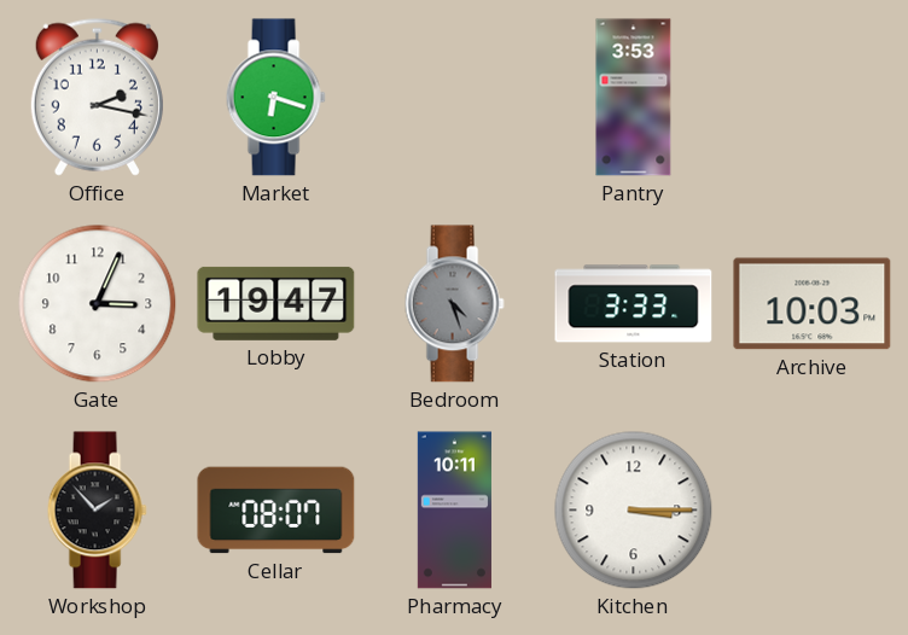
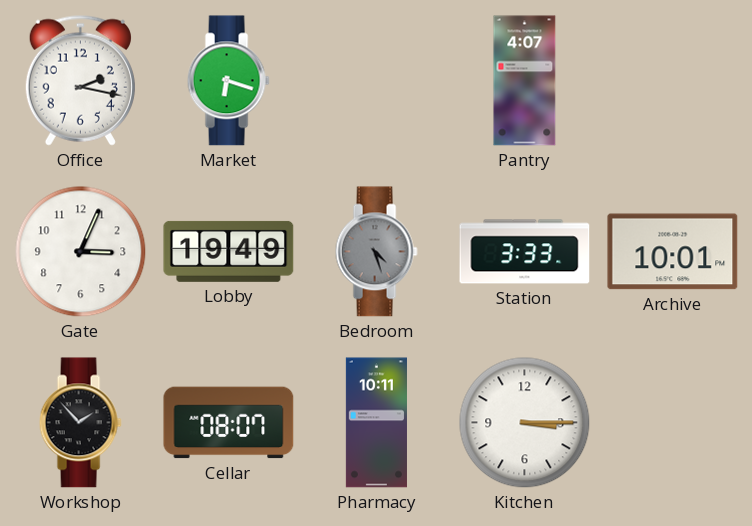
Pantry: 3:53 -> 4:07
Lobby: 19:47 -> 19:49
Archive: 10:03 -> 10:01
